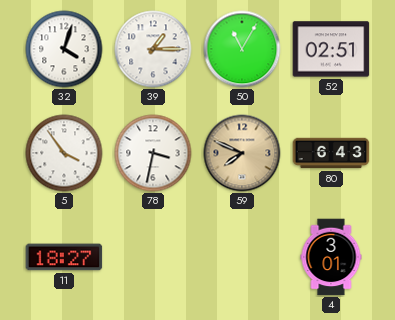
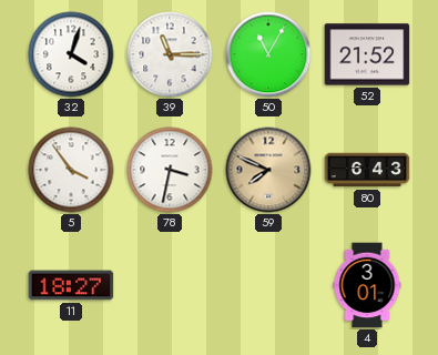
39: 1:15 -> 11:15
52: 02:51 -> 21:52
